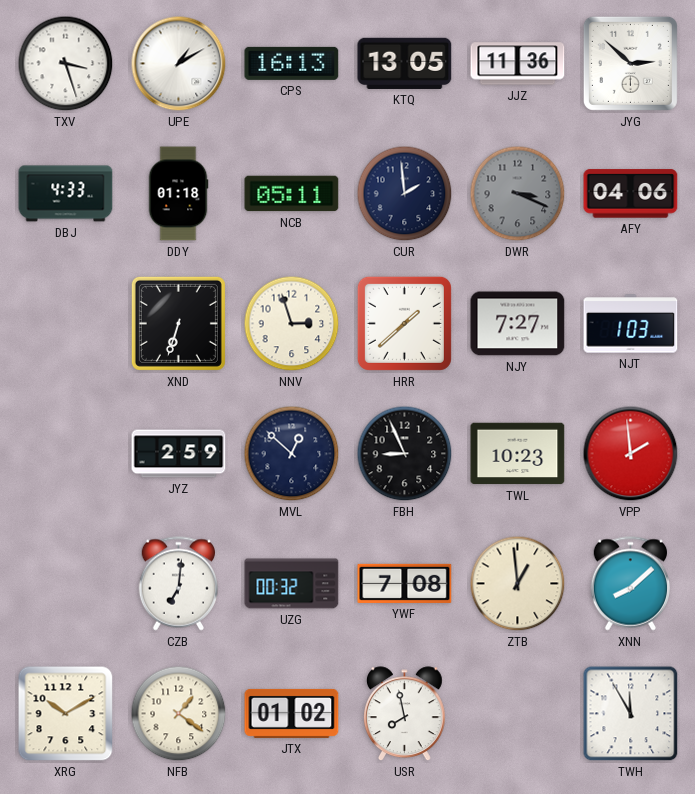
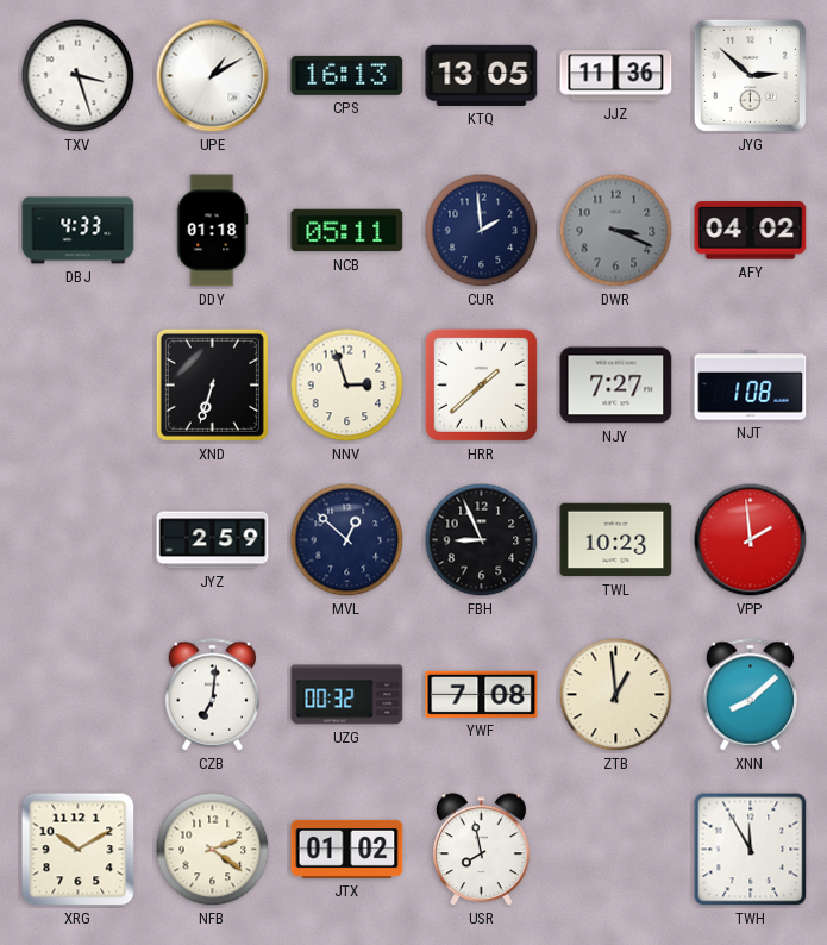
AFY: 04:06 -> 04:02
NJT: 1:03 -> 1:08
NFB: 1:21 -> 2:21
